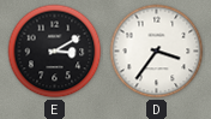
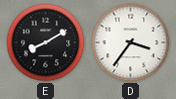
E: 3:10 -> 8:10
